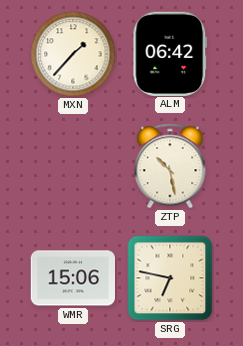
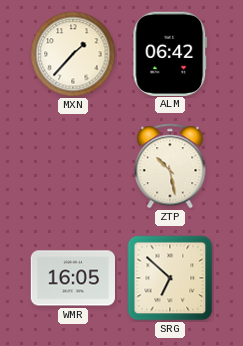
WMR: 15:06 -> 16:05
SRG: 6:47 -> 6:52
